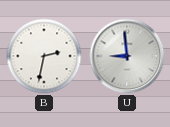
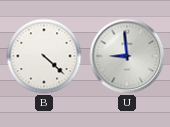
B: 2:32 -> 4:22
